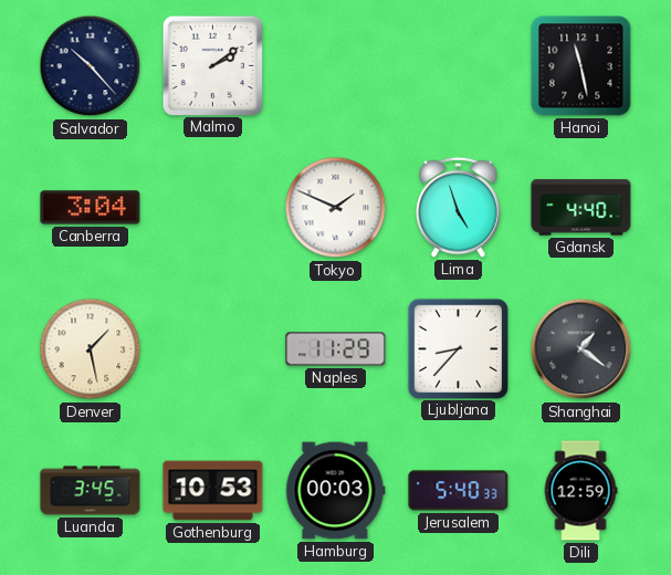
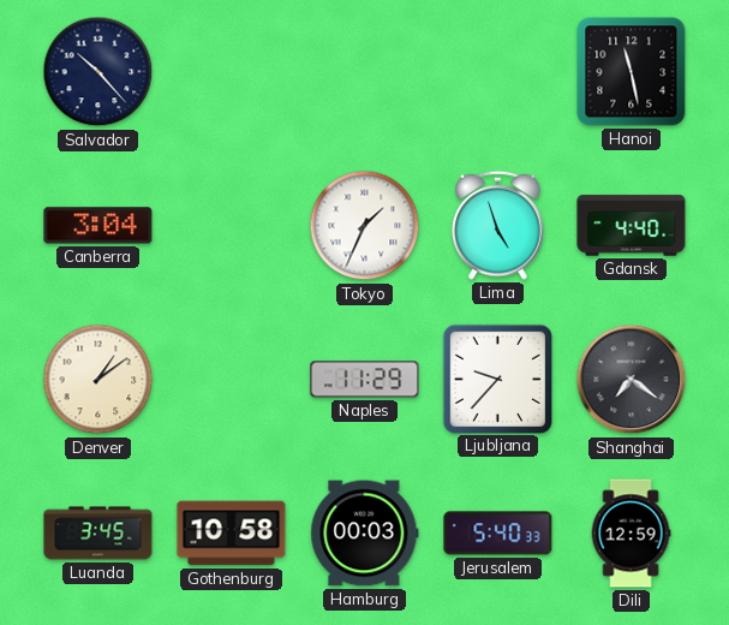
Malmo: 2:09 -> none
Tokyo: 1:49 -> 1:34
Denver: 1:28 -> 1:09
Ljubljana: 8:37 -> 9:37
Shanghai: 1:21 -> 7:21
Gothenburg: 10:53 -> 10:58
